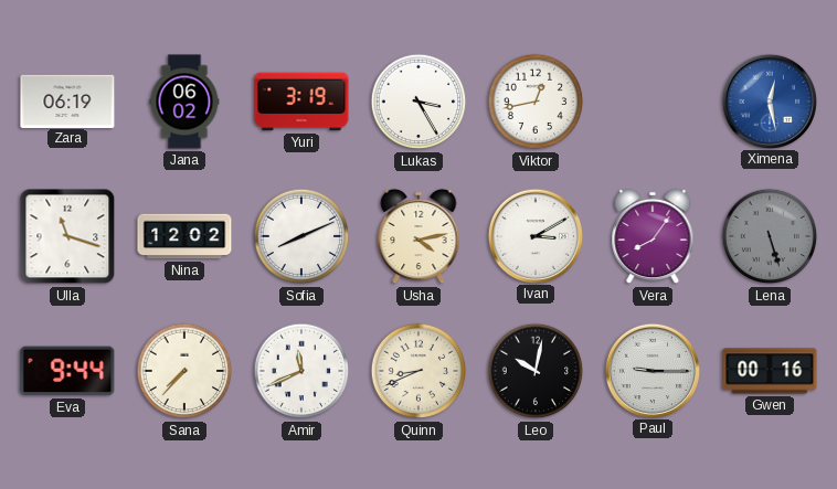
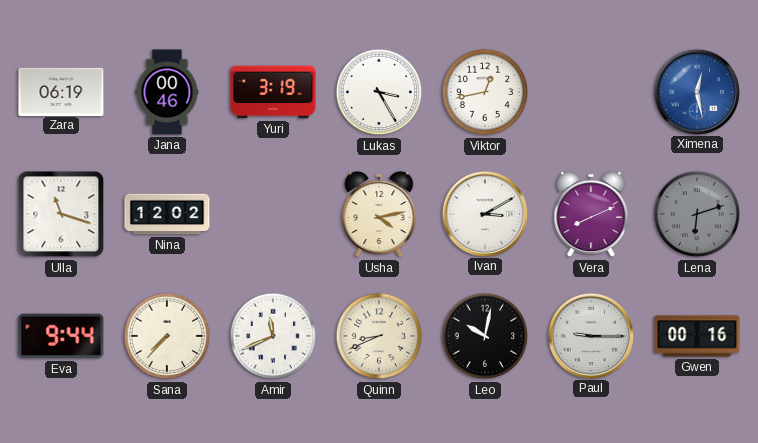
Jana: 06:02 -> 00:46
Sofia: 8:11 -> none
Vera: 8:06 -> 8:11
Lena: 5:27 -> 6:12
